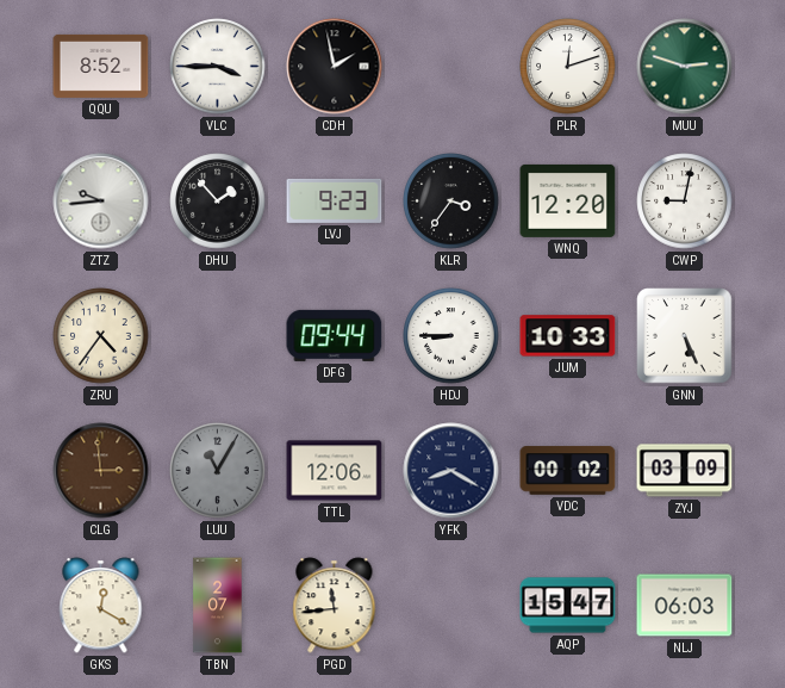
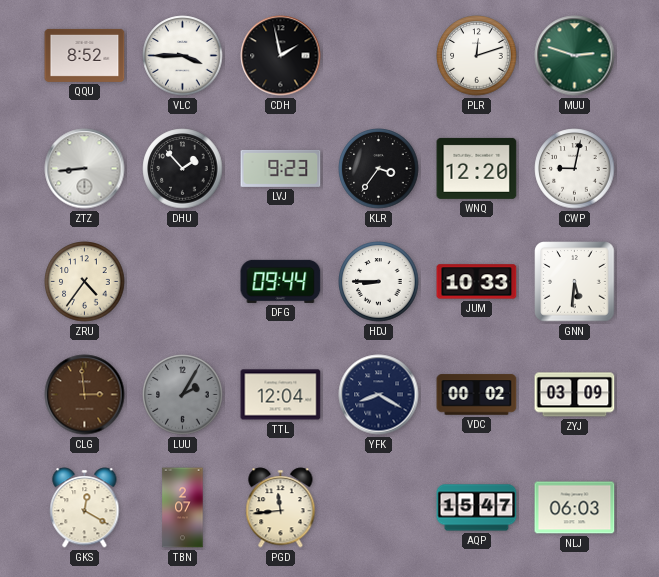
ZTZ: 9:44 -> 8:44
GNN: 5:26 -> 5:31
LUU: 11:05 -> 2:05
TTL: 12:06 -> 12:04
